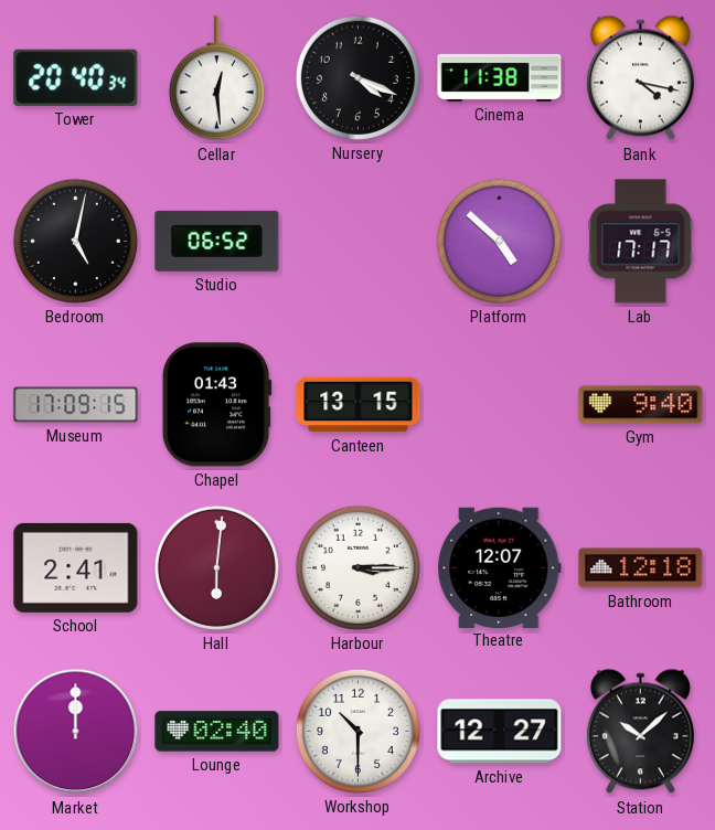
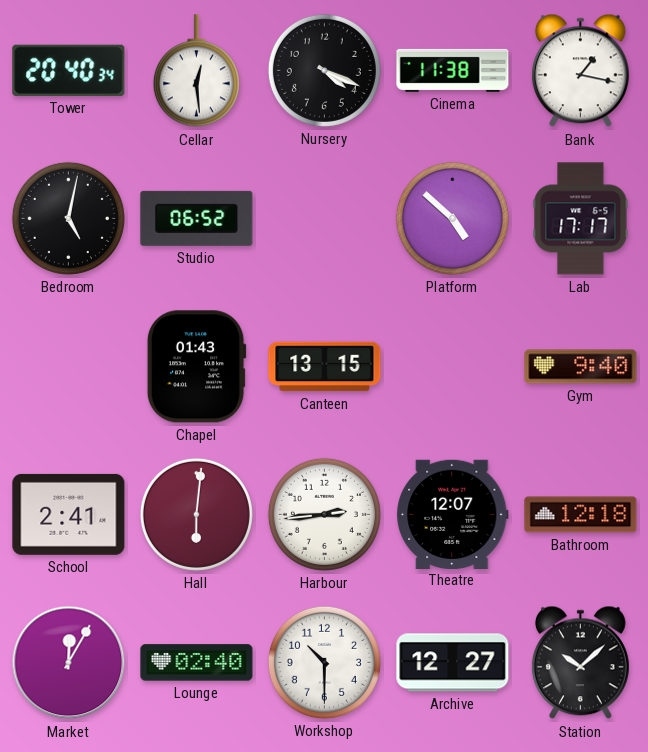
Bank: 4:17 -> 1:17
Museum: 17:09 -> none
Harbour: 3:15 -> 2:44
Market: 12:00 -> 12:05
